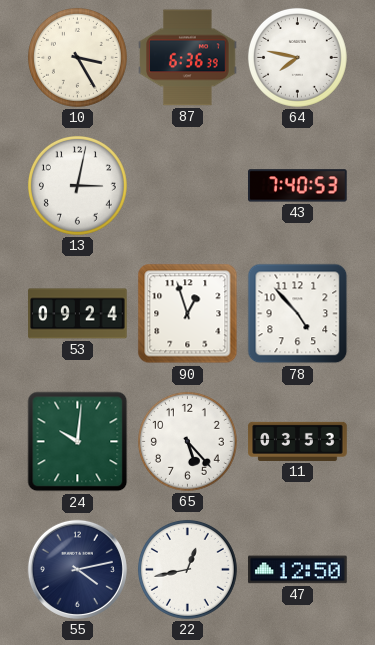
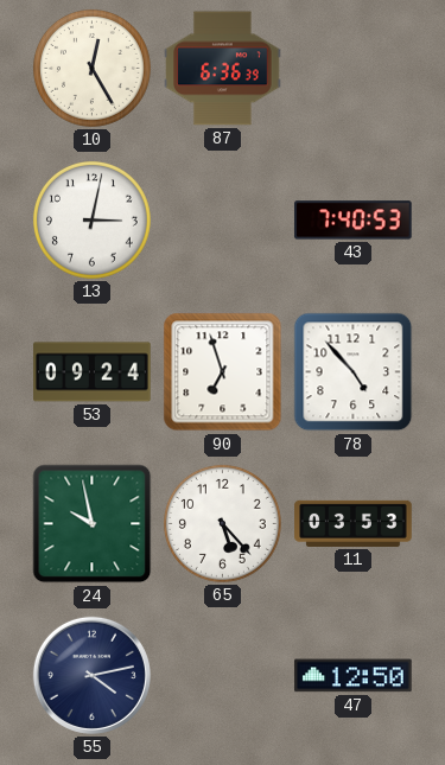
10: 3:25 -> 12:25
64: 7:47 -> none
90: 12:57 -> 6:57
24: 10:01 -> 9:58
22: 12:43 -> none
